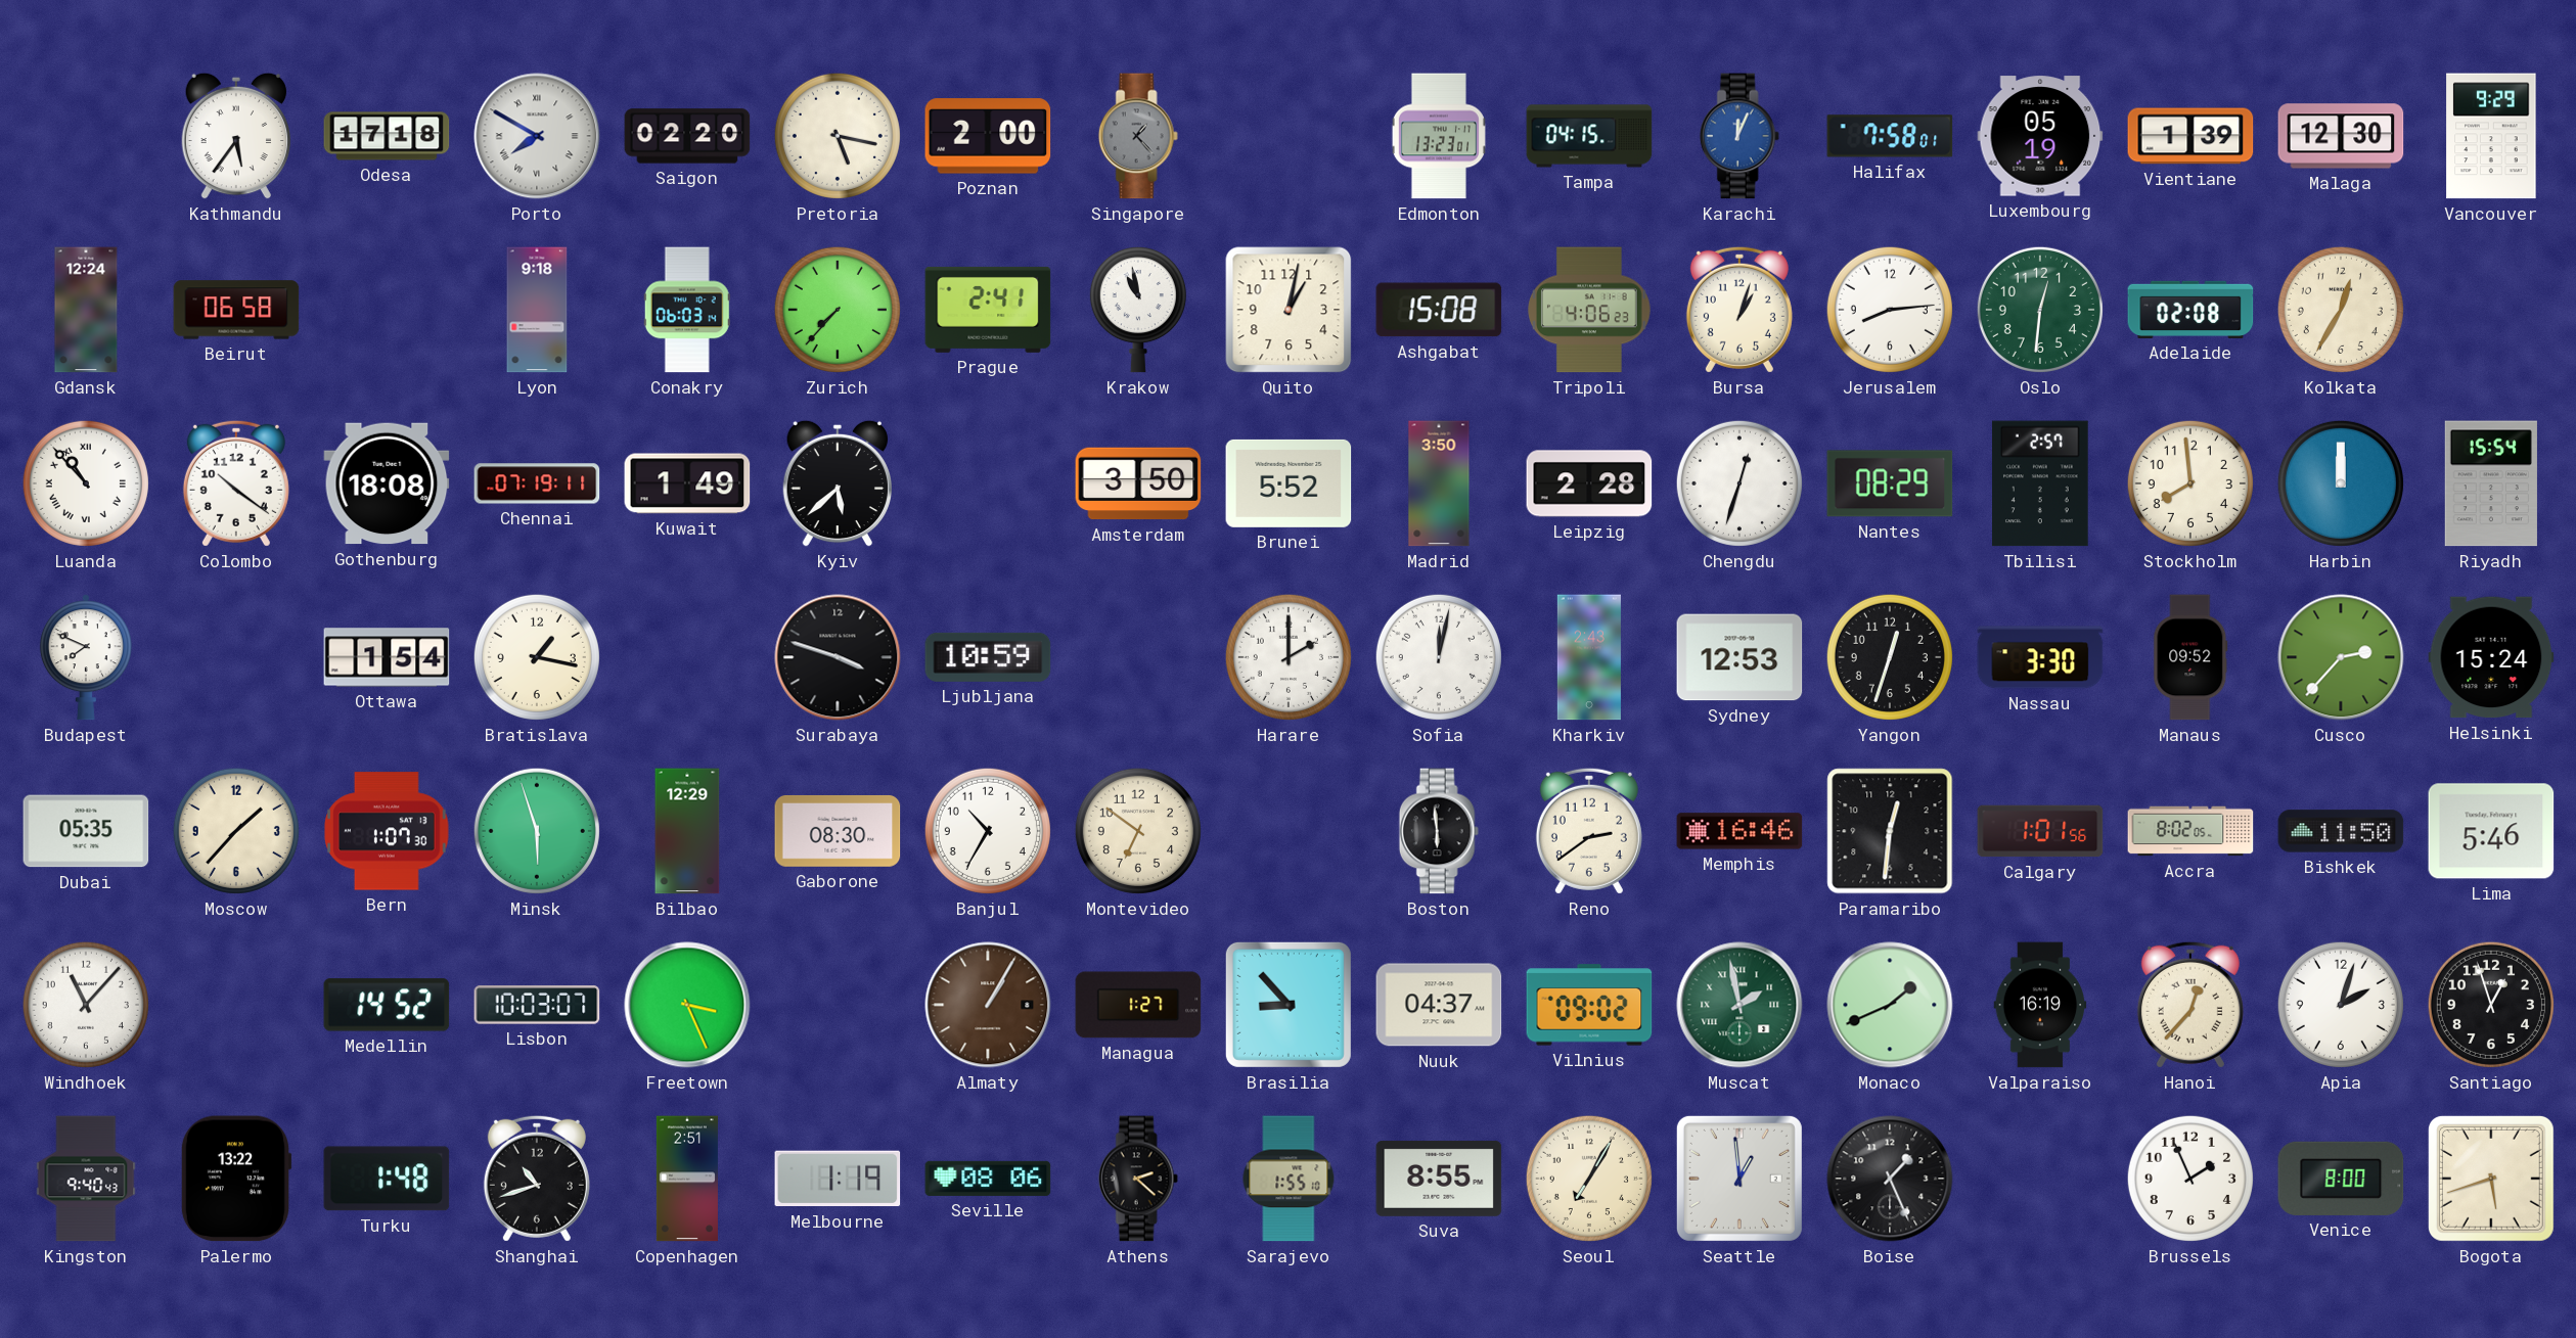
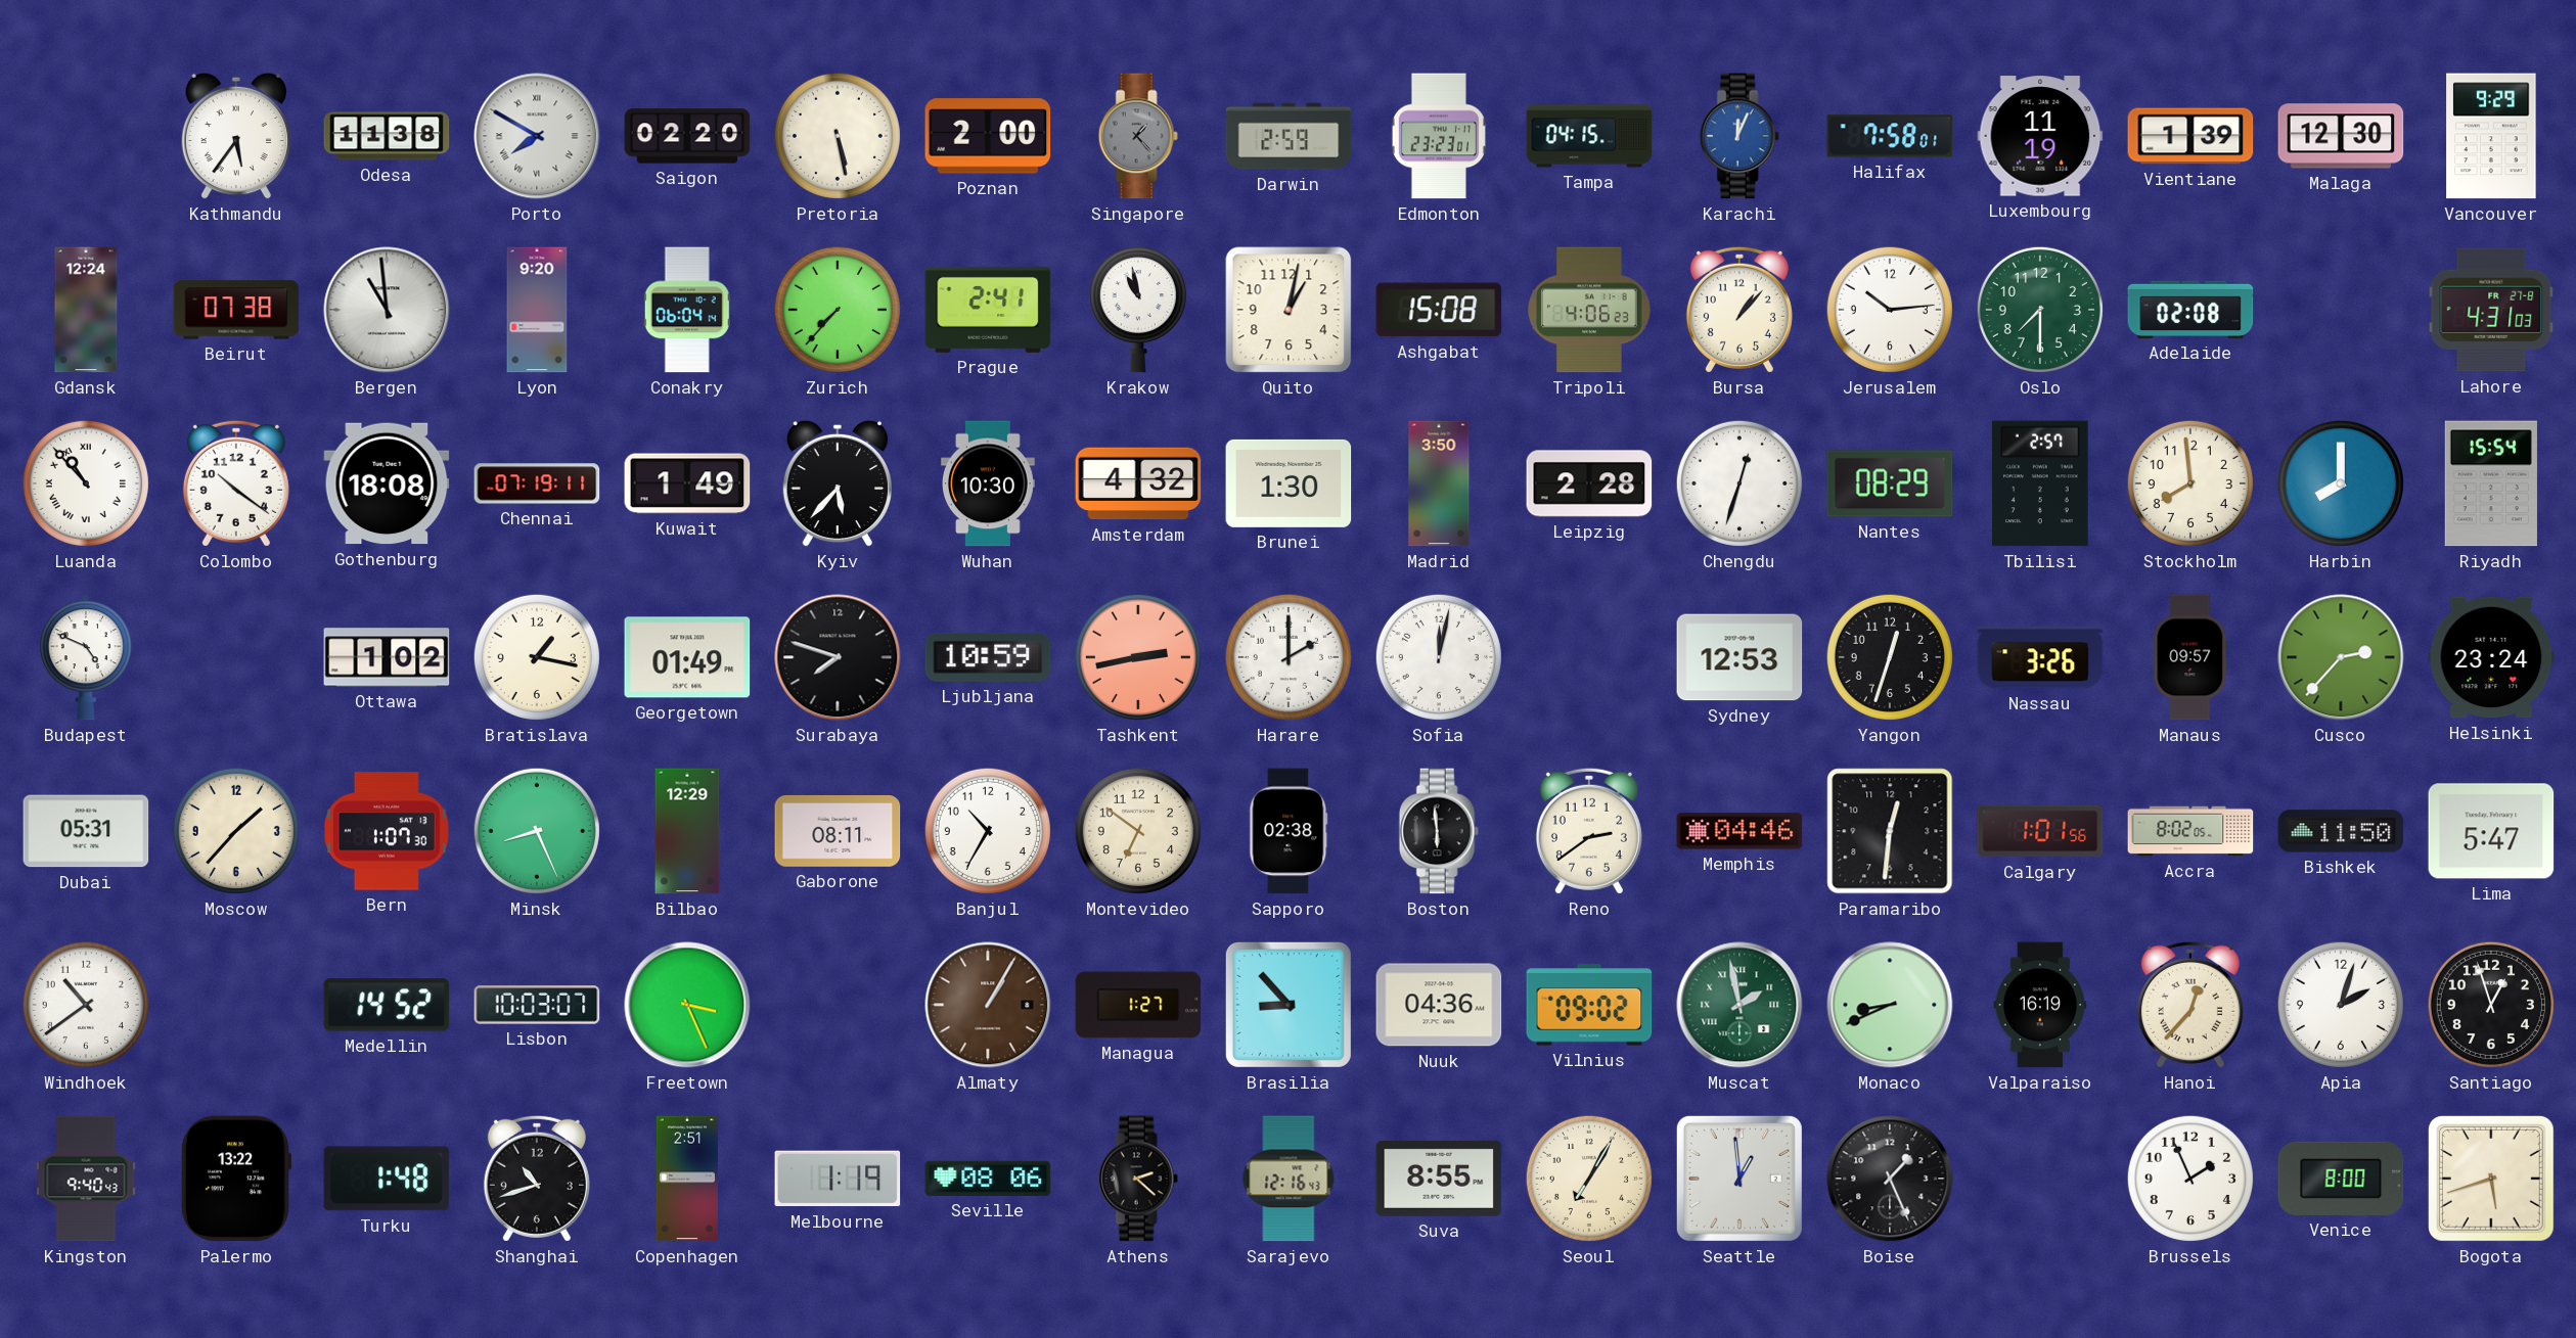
Odesa: 17:18 -> 11:38
Pretoria: 5:17 -> 5:28
Darwin: none -> 2:59
Edmonton: 13:23 -> 23:23
Luxembourg: 05:19 -> 11:19
Beirut: 06:58 -> 07:38
Bergen: none -> 10:59
Lyon: 9:18 -> 9:20
Conakry: 06:03 -> 06:04
Bursa: 1:03 -> 1:07
Jerusalem: 8:14 -> 10:14
Oslo: 12:31 -> 7:30
Kolkata: 12:35 -> none
Lahore: none -> 4:31
Kyiv: 5:38 -> 5:37
Wuhan: none -> 10:30
Amsterdam: 3:50 -> 4:32
Brunei: 5:52 -> 1:30
Harbin: 12:00 -> 8:00
Budapest: 7:49 -> 4:49
Ottawa: 1:54 -> 1:02
Georgetown: none -> 01:49
Surabaya: 3:48 -> 7:48
Tashkent: none -> 2:43
Kharkiv: 2:43 -> none
Nassau: 3:30 -> 3:26
Manaus: 09:52 -> 09:57
Helsinki: 15:24 -> 23:24
Dubai: 05:35 -> 05:31
Minsk: 5:57 -> 8:26
Gaborone: 08:30 -> 08:11
Sapporo: none -> 02:38
Memphis: 16:46 -> 04:46
Lima: 5:46 -> 5:47
Windhoek: 11:07 -> 10:39
Nuuk: 04:37 -> 04:36
Monaco: 1:41 -> 8:41
Sarajevo: 1:55 -> 12:16
